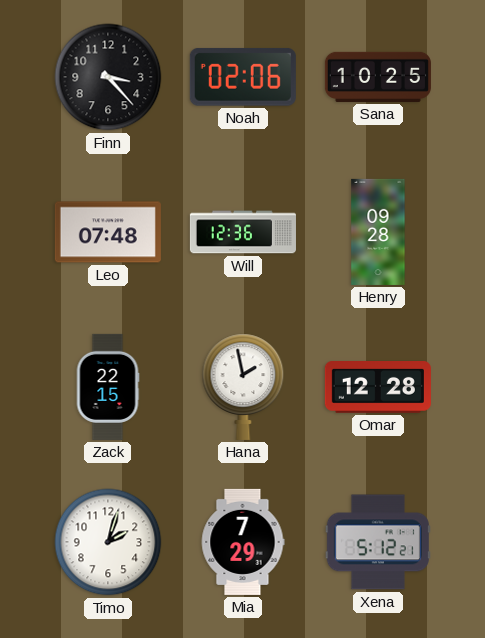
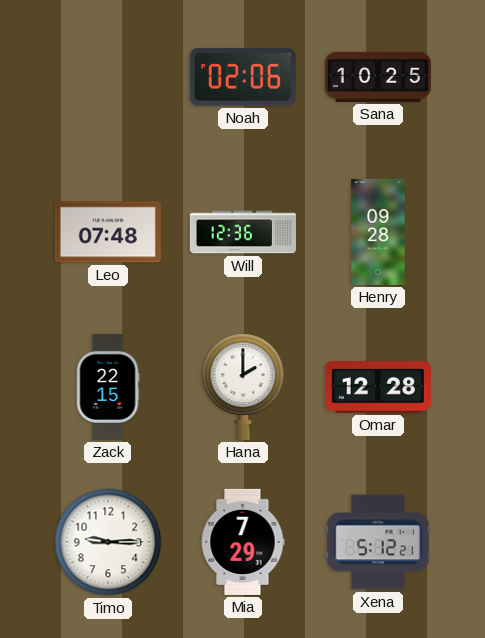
Finn: 3:23 -> none
Hana: 1:58 -> 2:00
Timo: 2:03 -> 9:15
